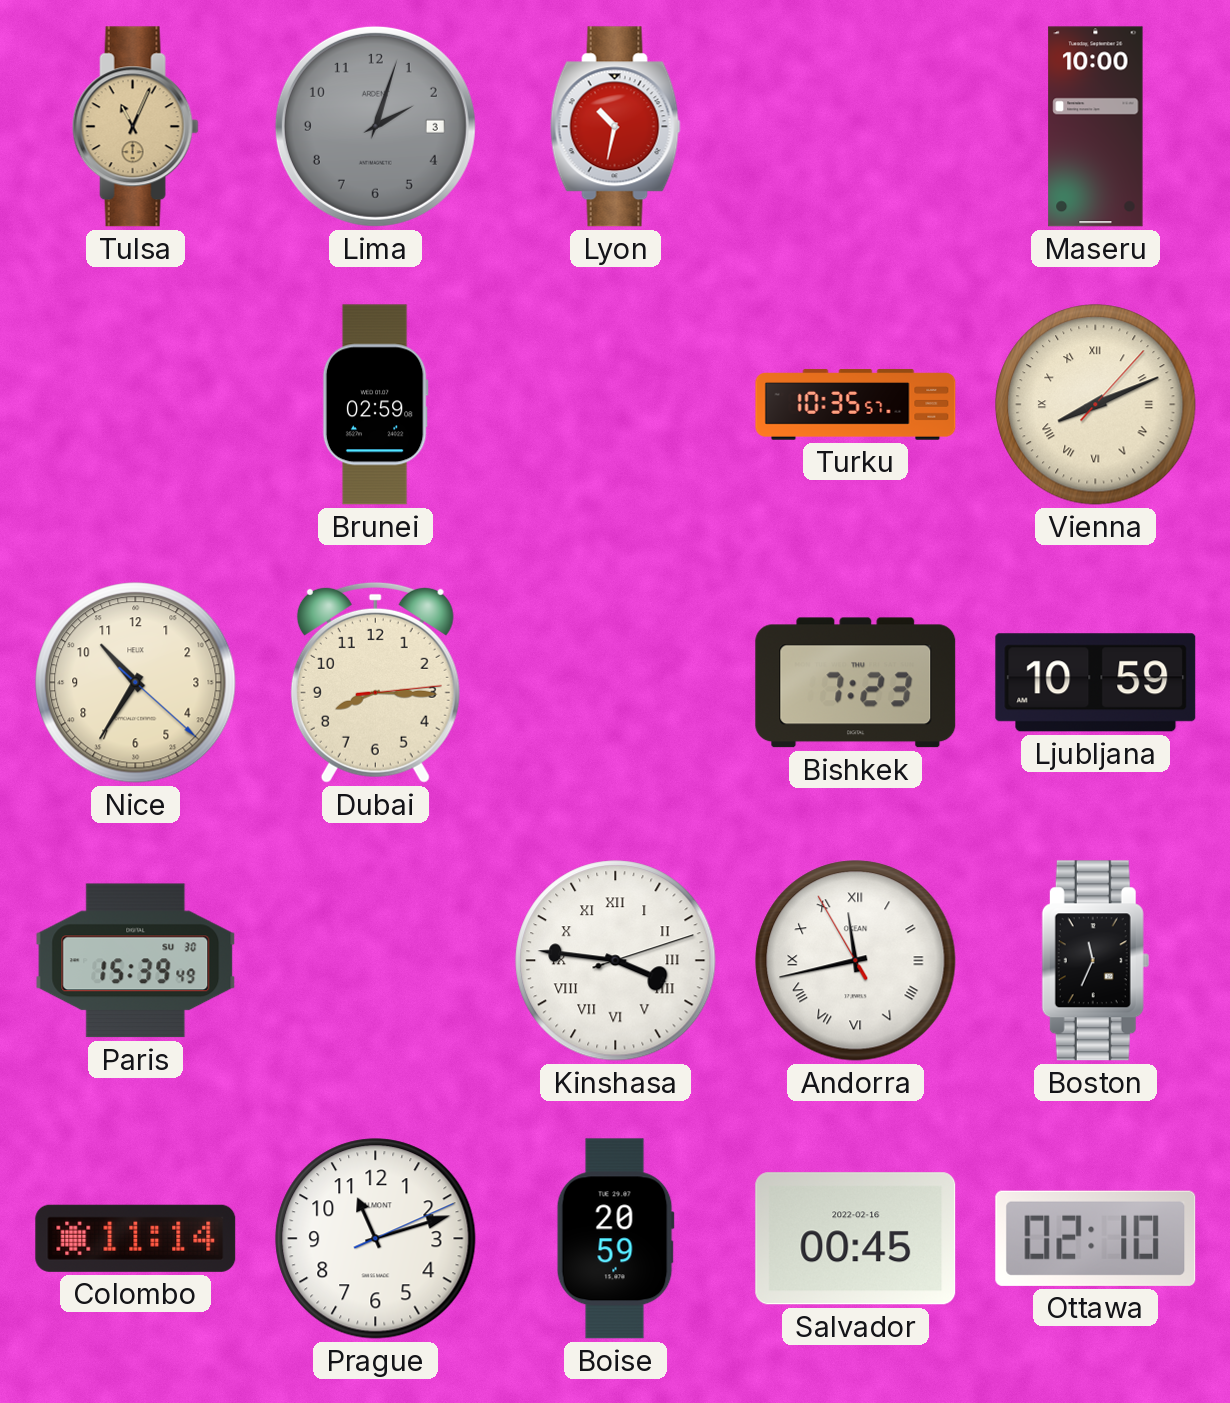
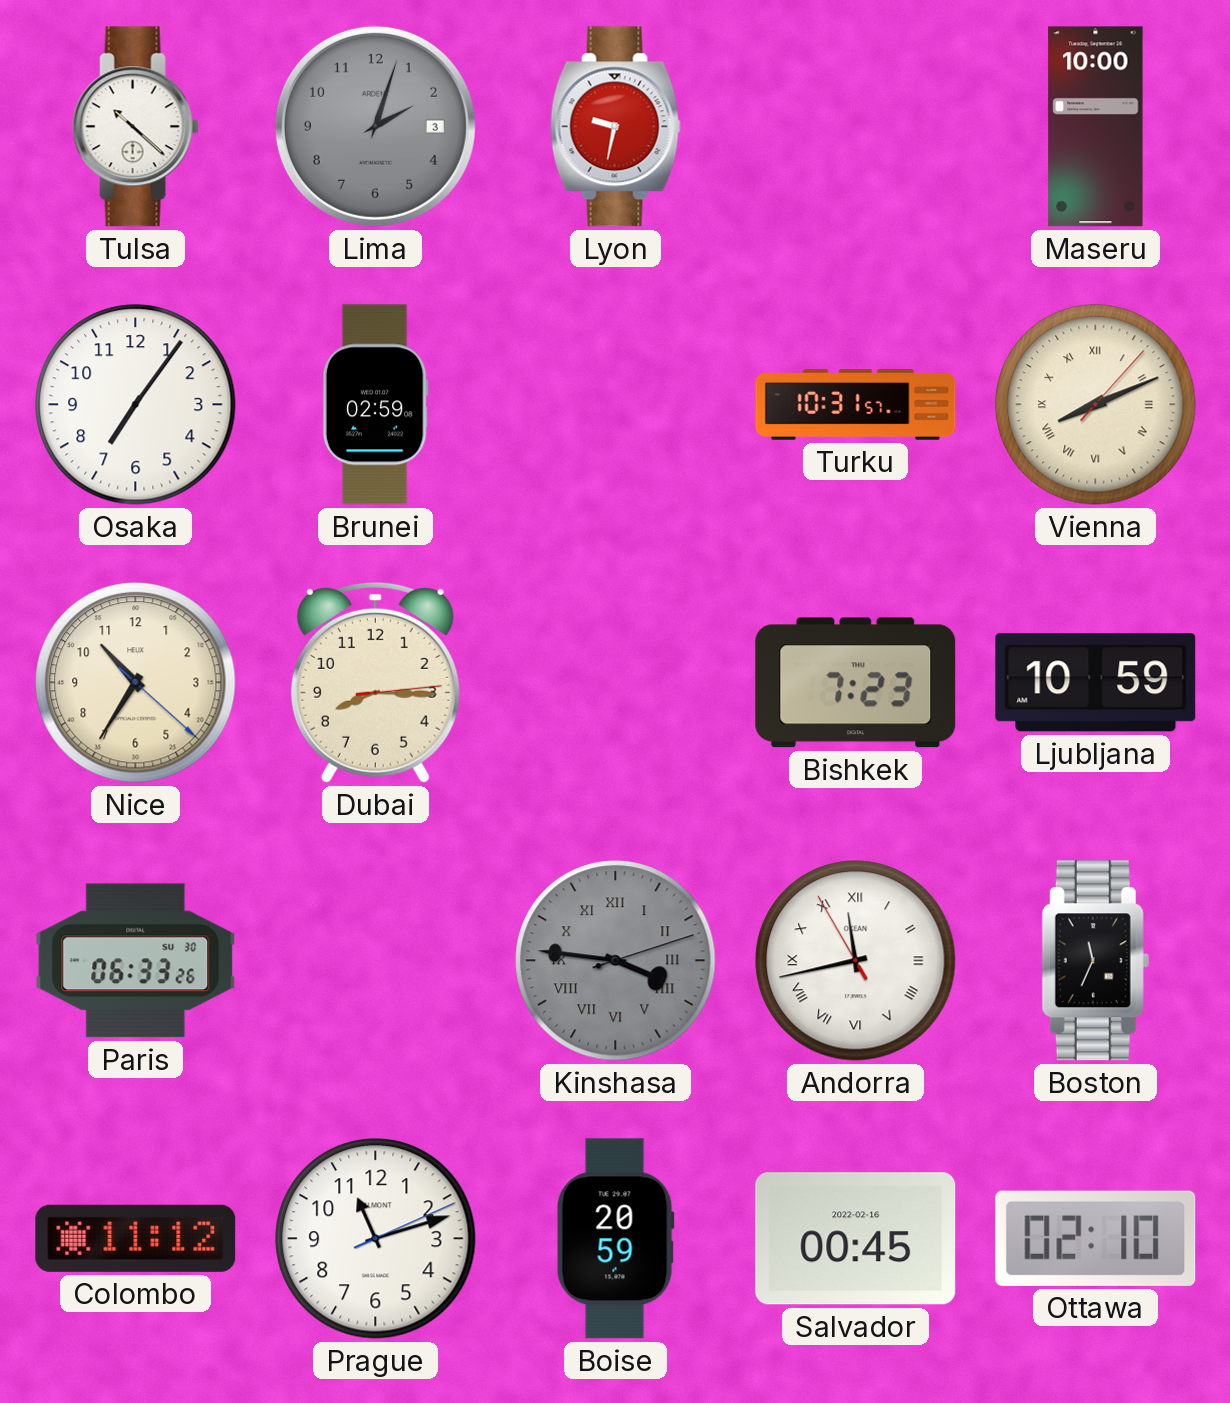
Tulsa: 11:04 -> 10:22
Tulsa dial: champagne -> white
Lyon: 10:32 -> 9:32
Osaka: none -> 7:06
Turku: 10:35 -> 10:31
Paris: 15:39 -> 06:33
Kinshasa dial: white -> grey
Colombo: 11:14 -> 11:12
